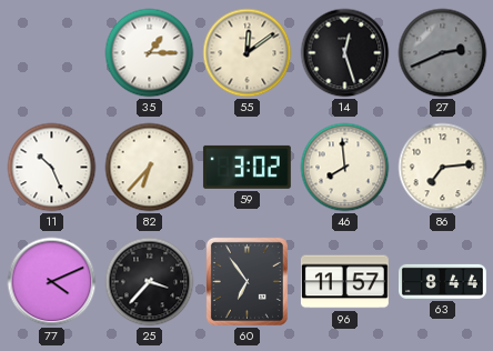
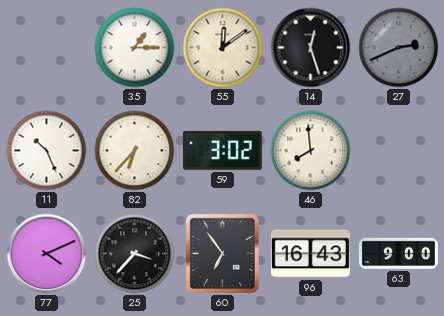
86: 7:14 -> none
96: 11:57 -> 16:43
63: 8:44 -> 9:00
